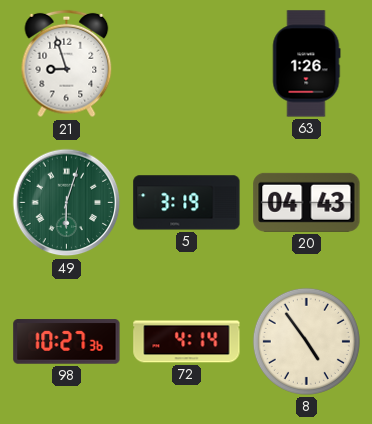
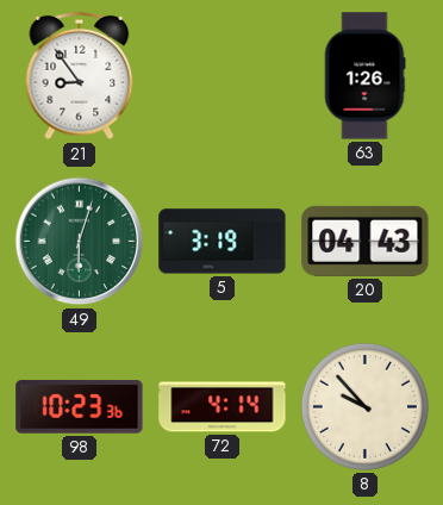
21: 8:57 -> 8:54
98: 10:27 -> 10:23
8: 4:54 -> 9:53
